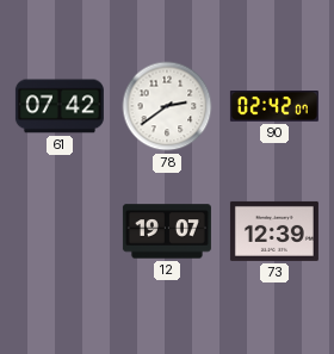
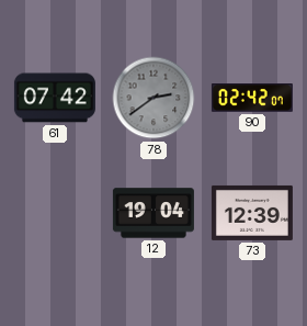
78 dial: white -> grey
12: 19:07 -> 19:04
